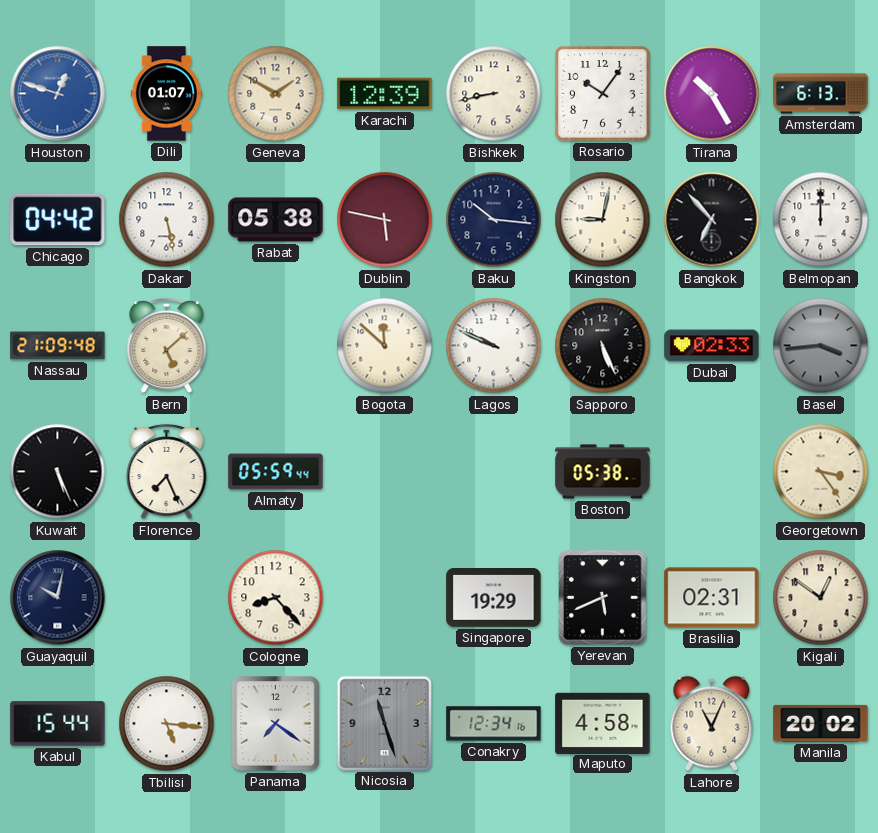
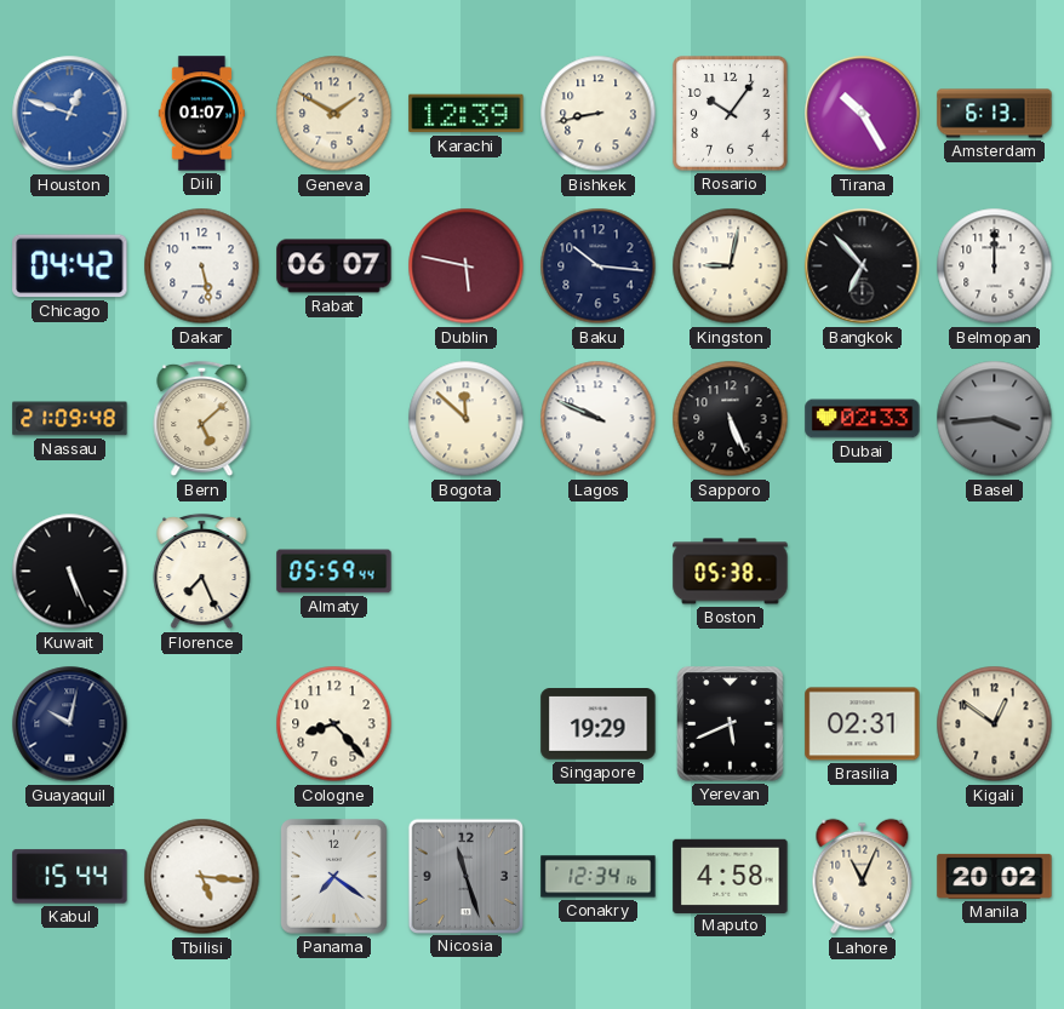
Rabat: 05:38 -> 06:07
Georgetown: 3:24 -> none
